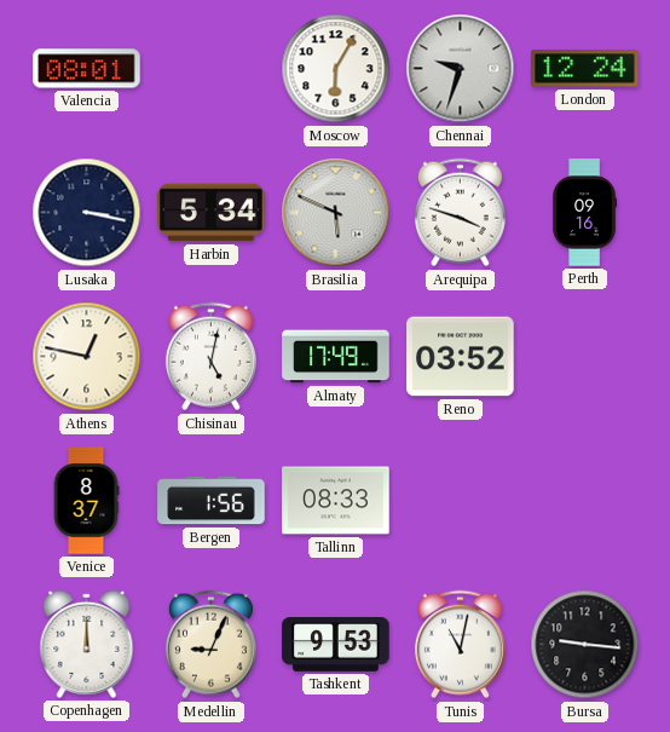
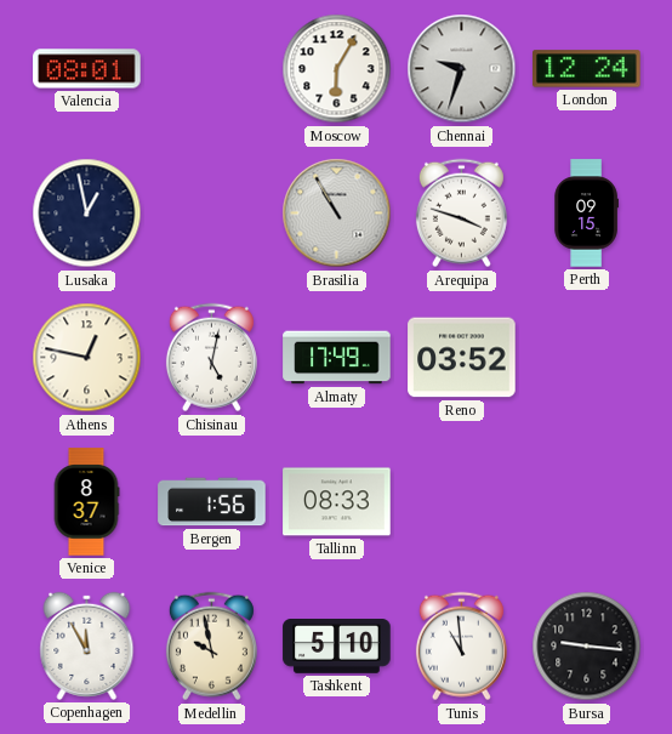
Lusaka: 3:17 -> 12:58
Harbin: 5:34 -> none
Brasilia: 5:49 -> 10:55
Perth: 09:16 -> 09:15
Copenhagen: 12:00 -> 11:55
Medellin: 9:04 -> 9:58
Tashkent: 9:53 -> 5:10
Tunis: 11:02 -> 10:59
